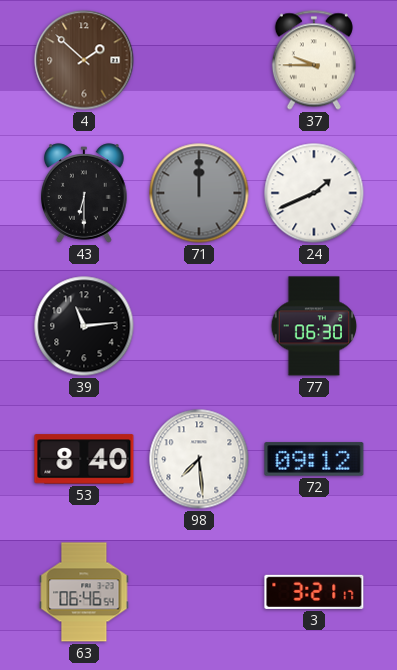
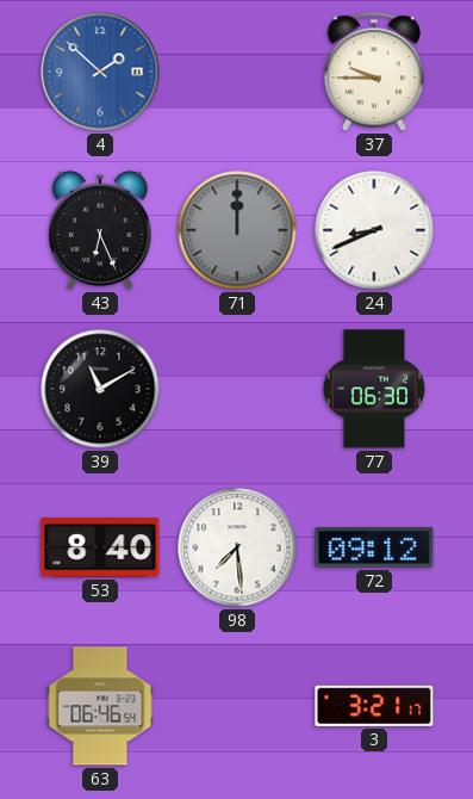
4 dial: brown -> blue
43: 6:30 -> 6:26
24: 1:41 -> 8:41
39: 11:14 -> 11:10
